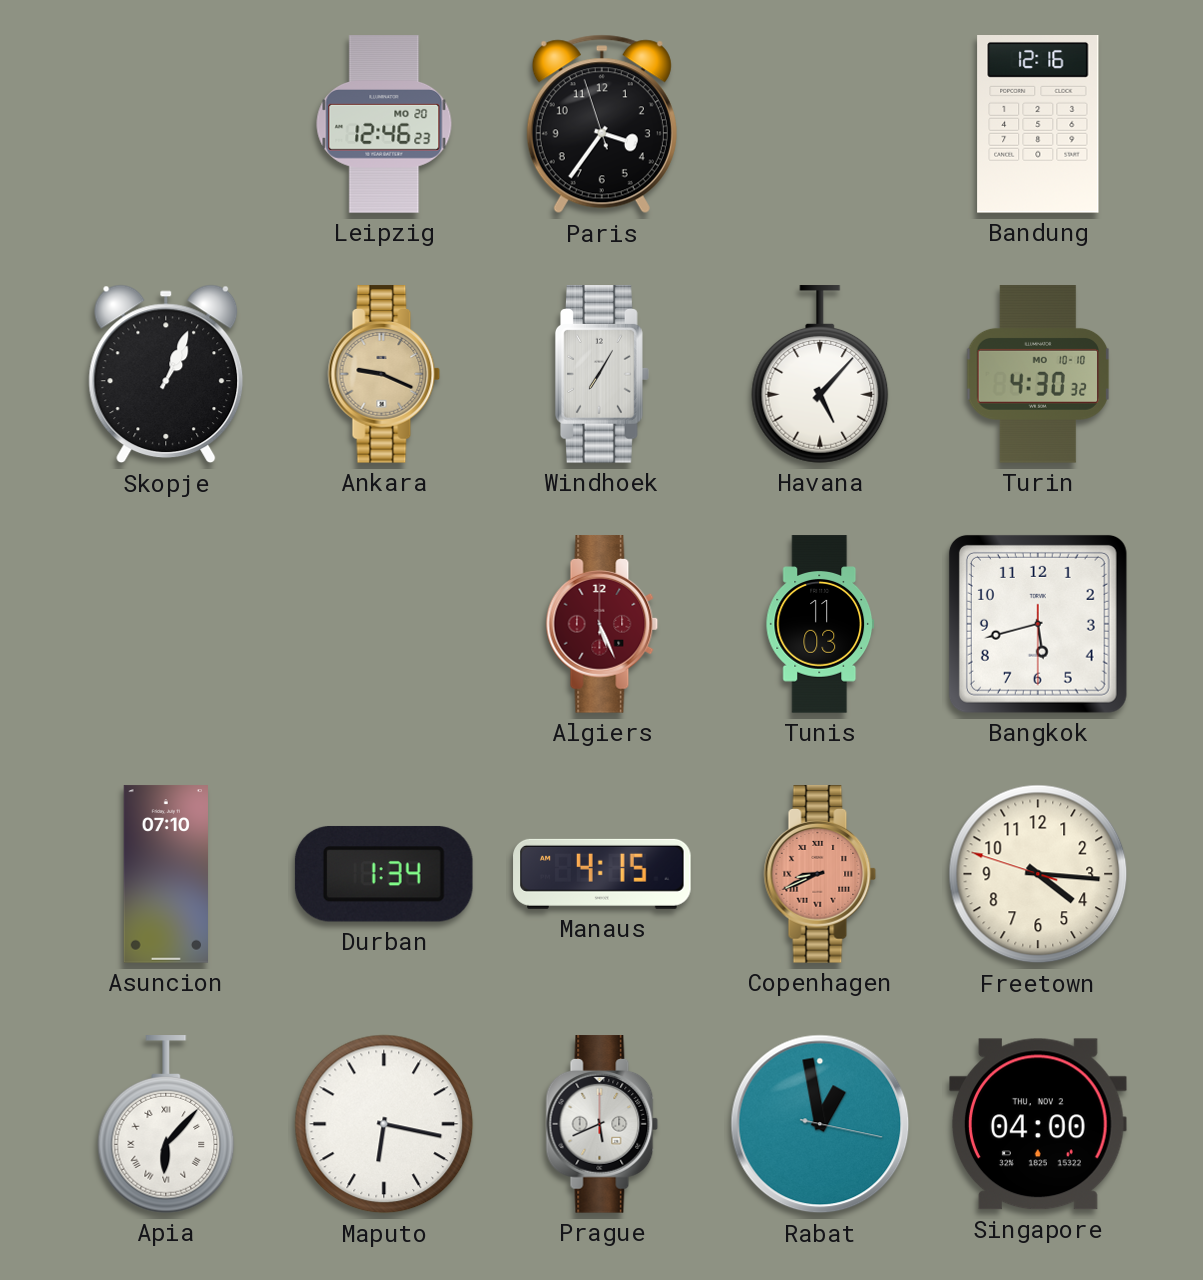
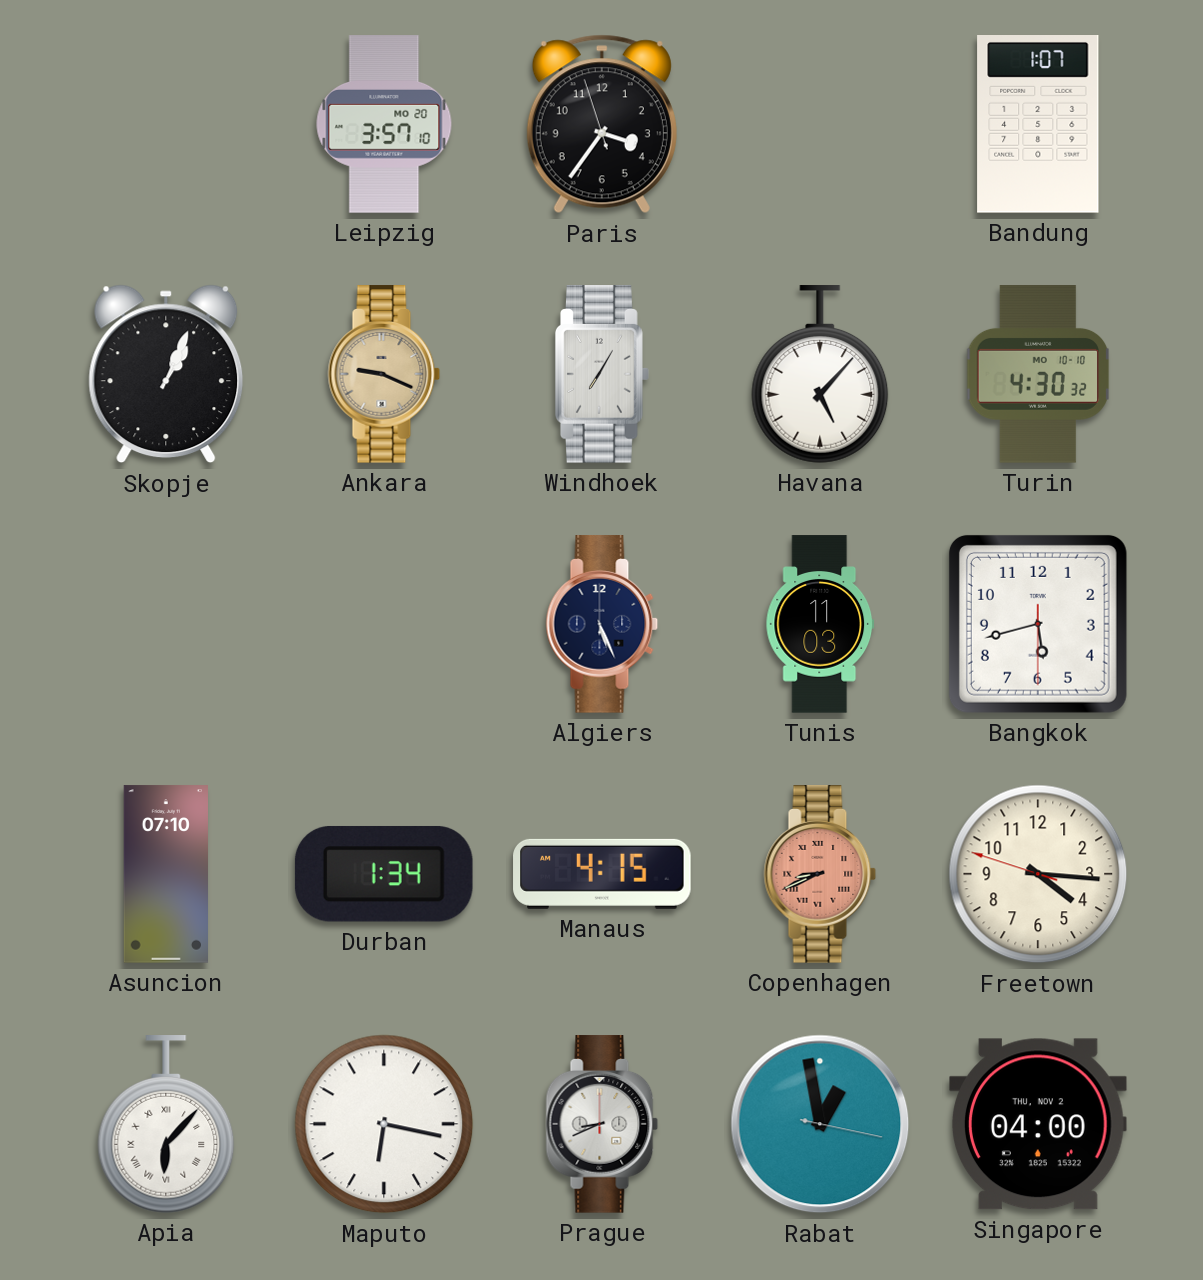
Leipzig: 12:46 -> 3:57
Bandung: 12:16 -> 1:07
Algiers dial: burgundy -> navy
Prague: 5:41 -> 8:41
